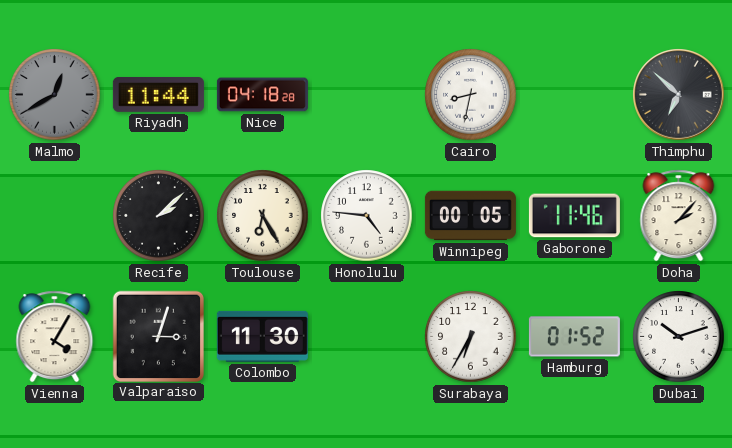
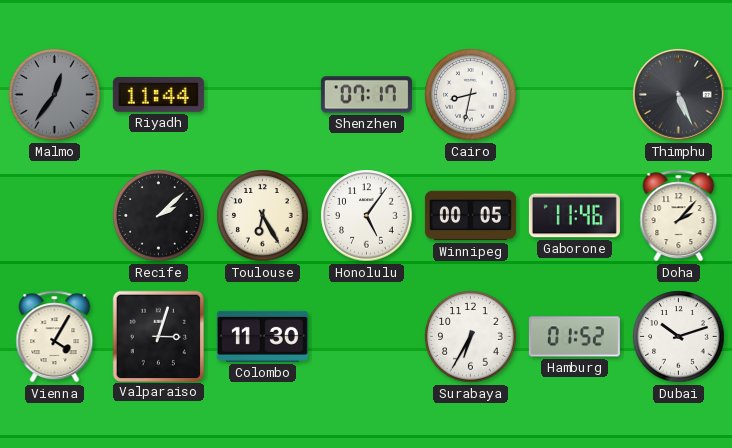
Malmo: 12:40 -> 12:36
Nice: 04:18 -> none
Shenzhen: none -> 07:17
Thimphu: 6:52 -> 5:26
Honolulu: 4:46 -> 5:06
